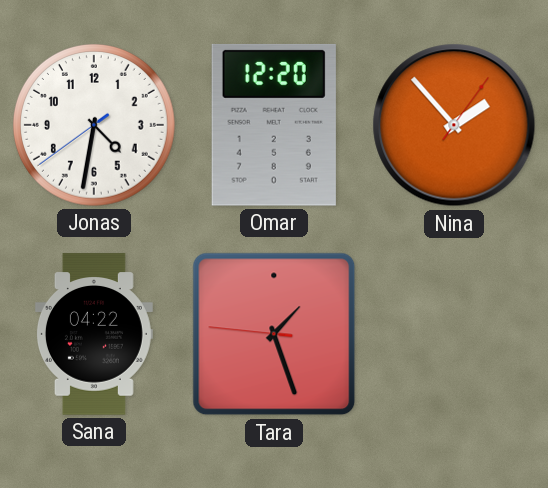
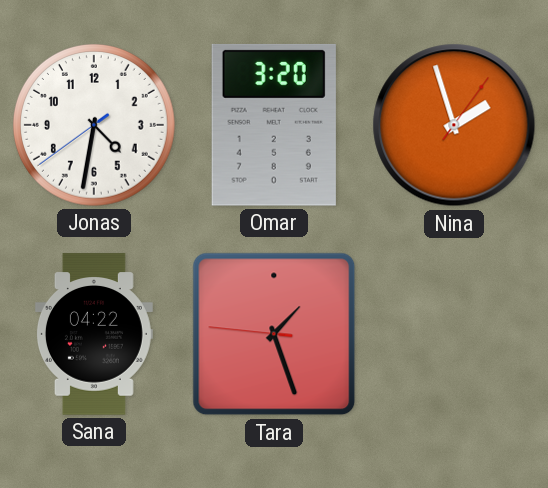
Omar: 12:20 -> 3:20
Nina: 1:53 -> 1:57
